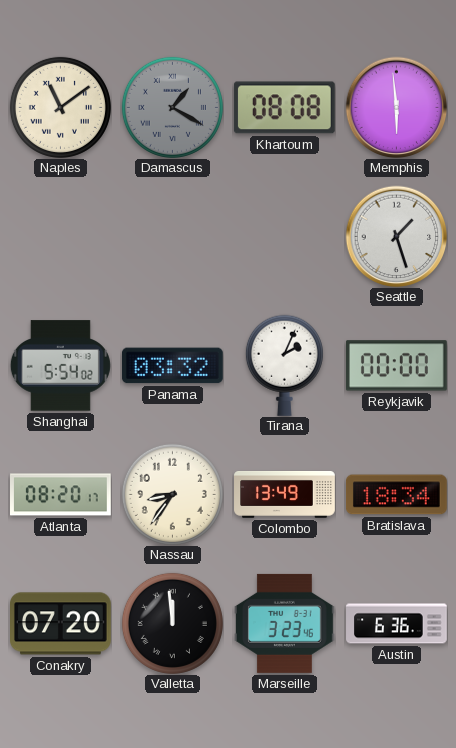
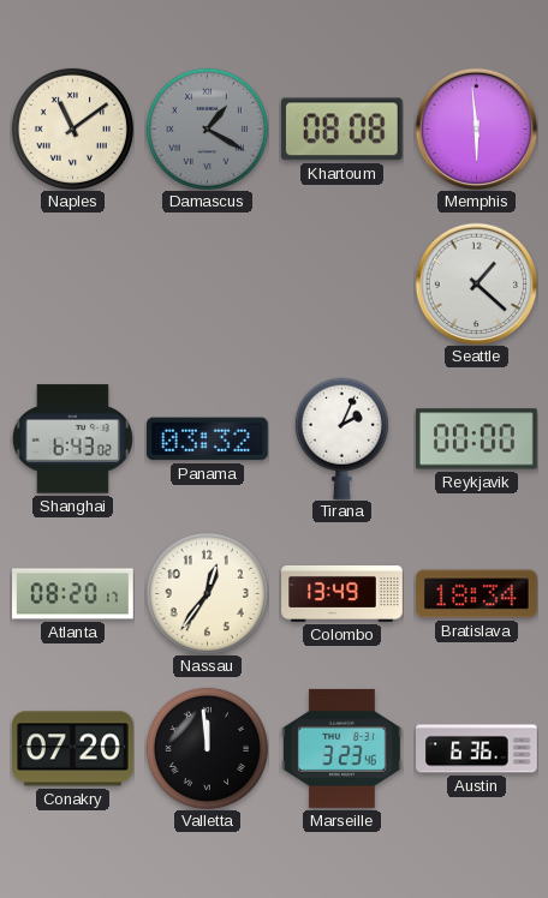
Seattle: 1:27 -> 1:22
Shanghai: 5:54 -> 6:43
Nassau: 8:36 -> 12:36
